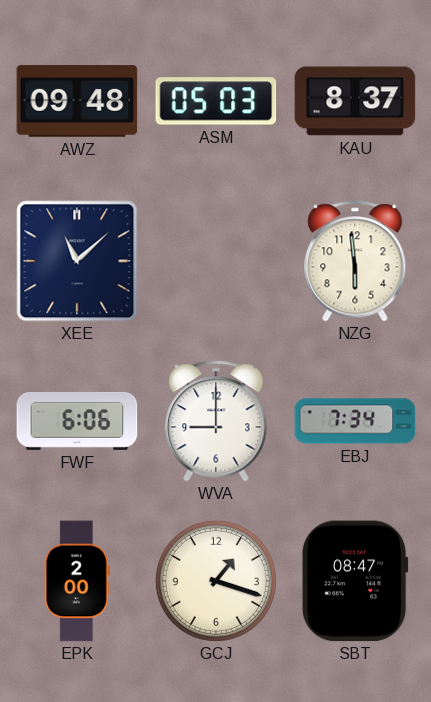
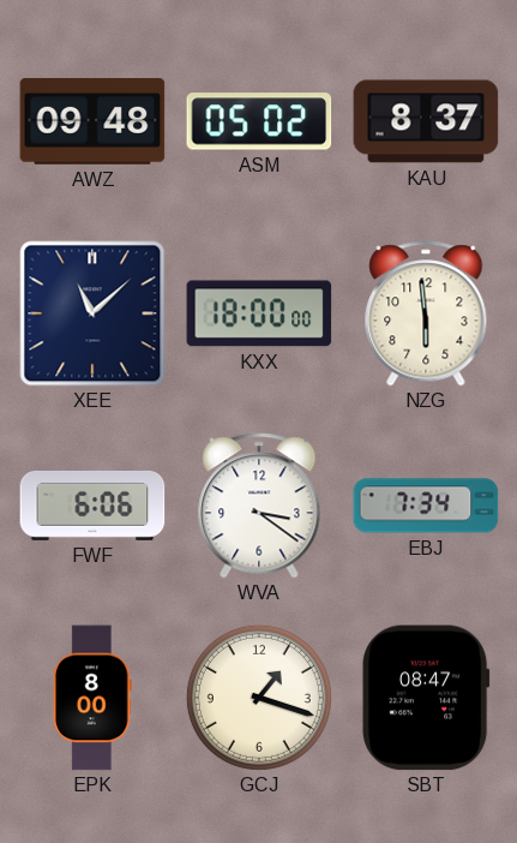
ASM: 05:03 -> 05:02
KXX: none -> 18:00
WVA: 9:00 -> 3:21
EPK: 2:00 -> 8:00
